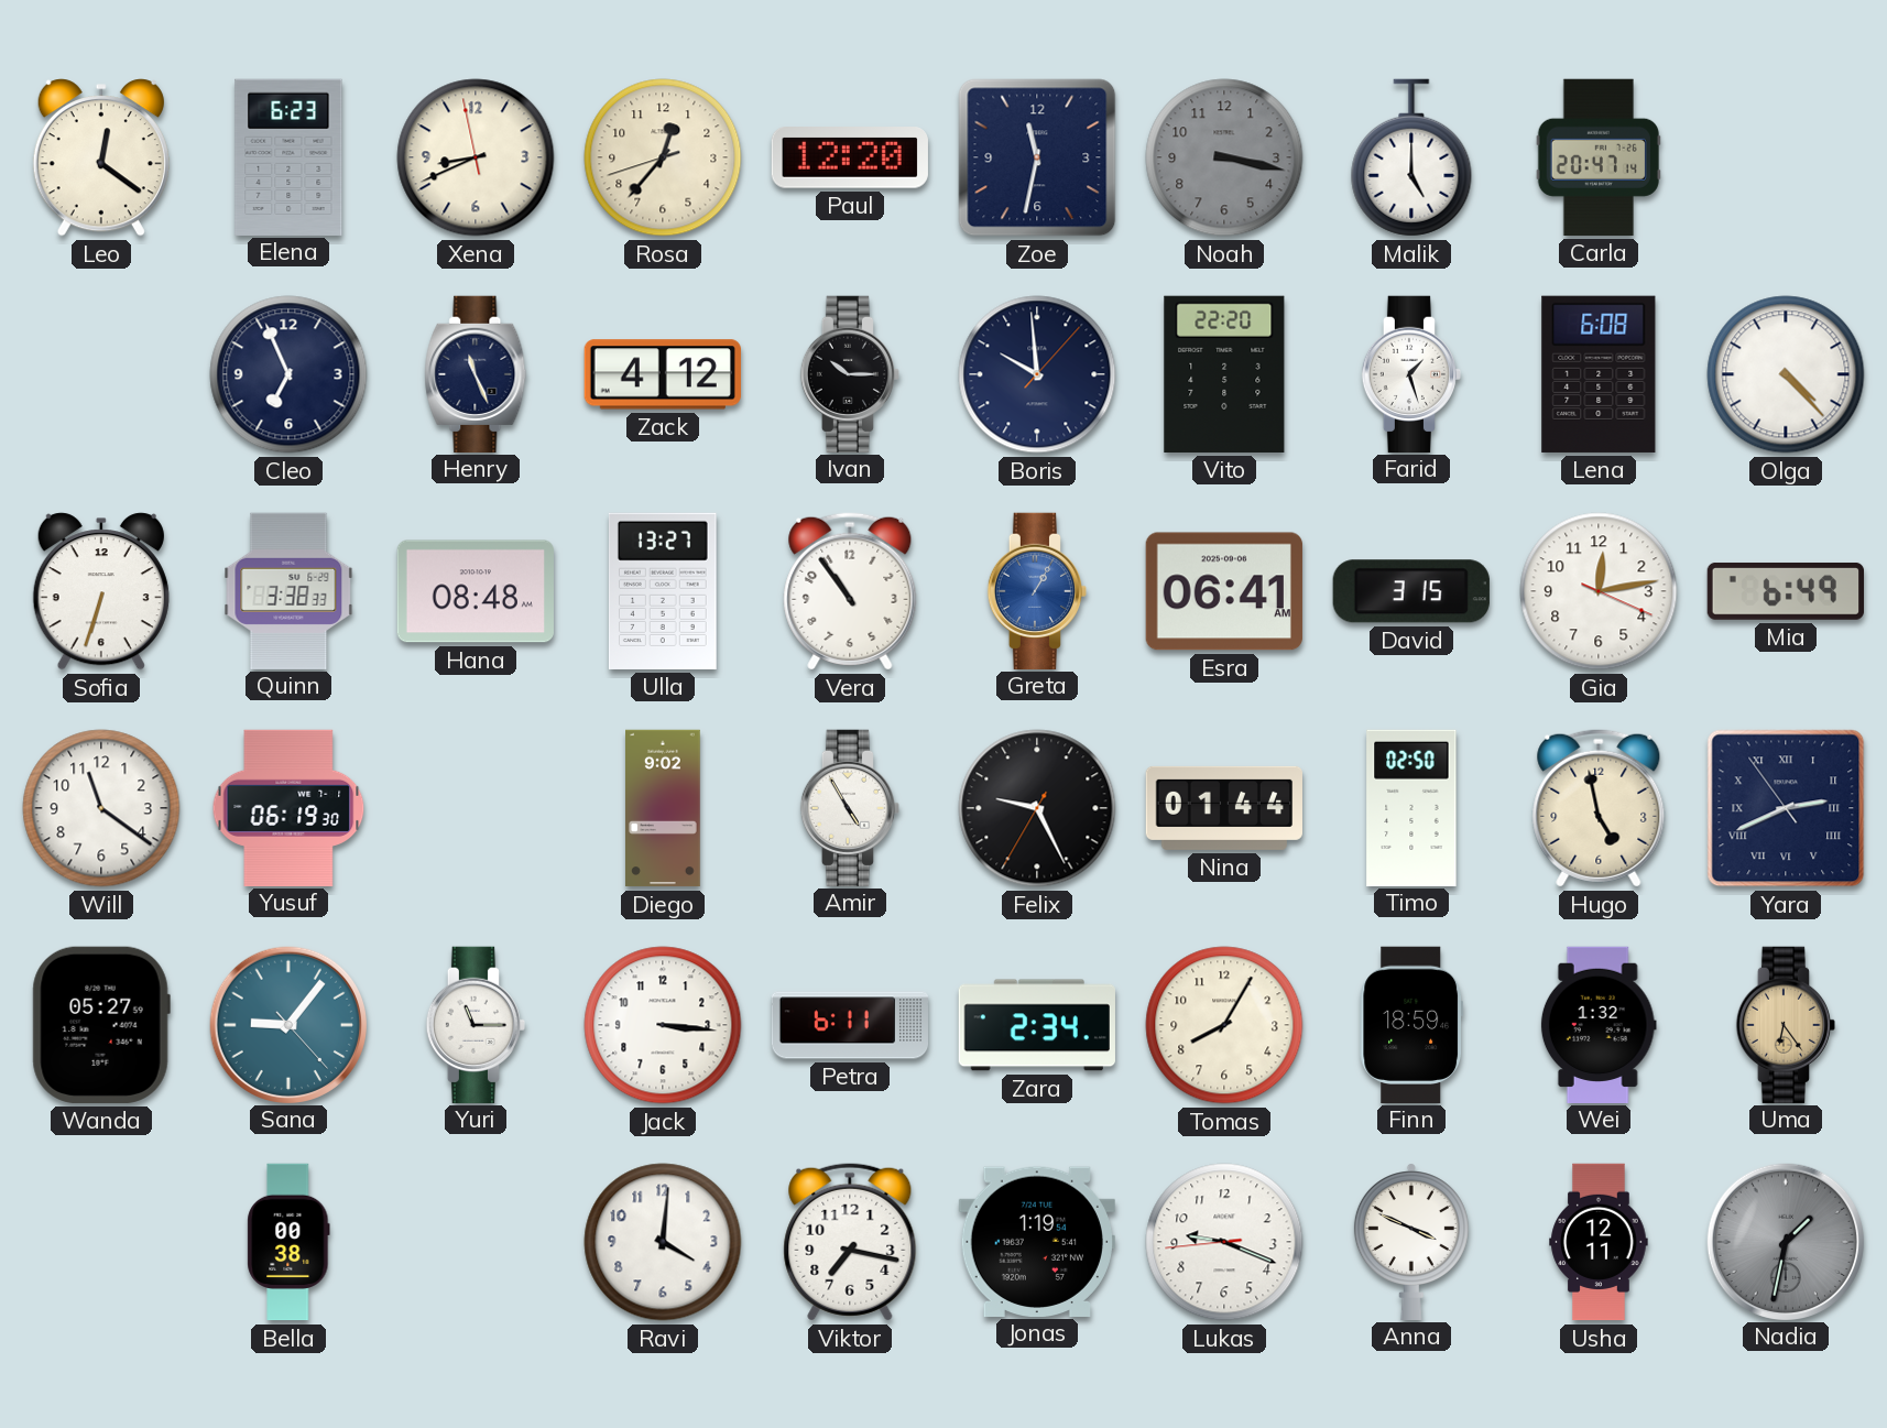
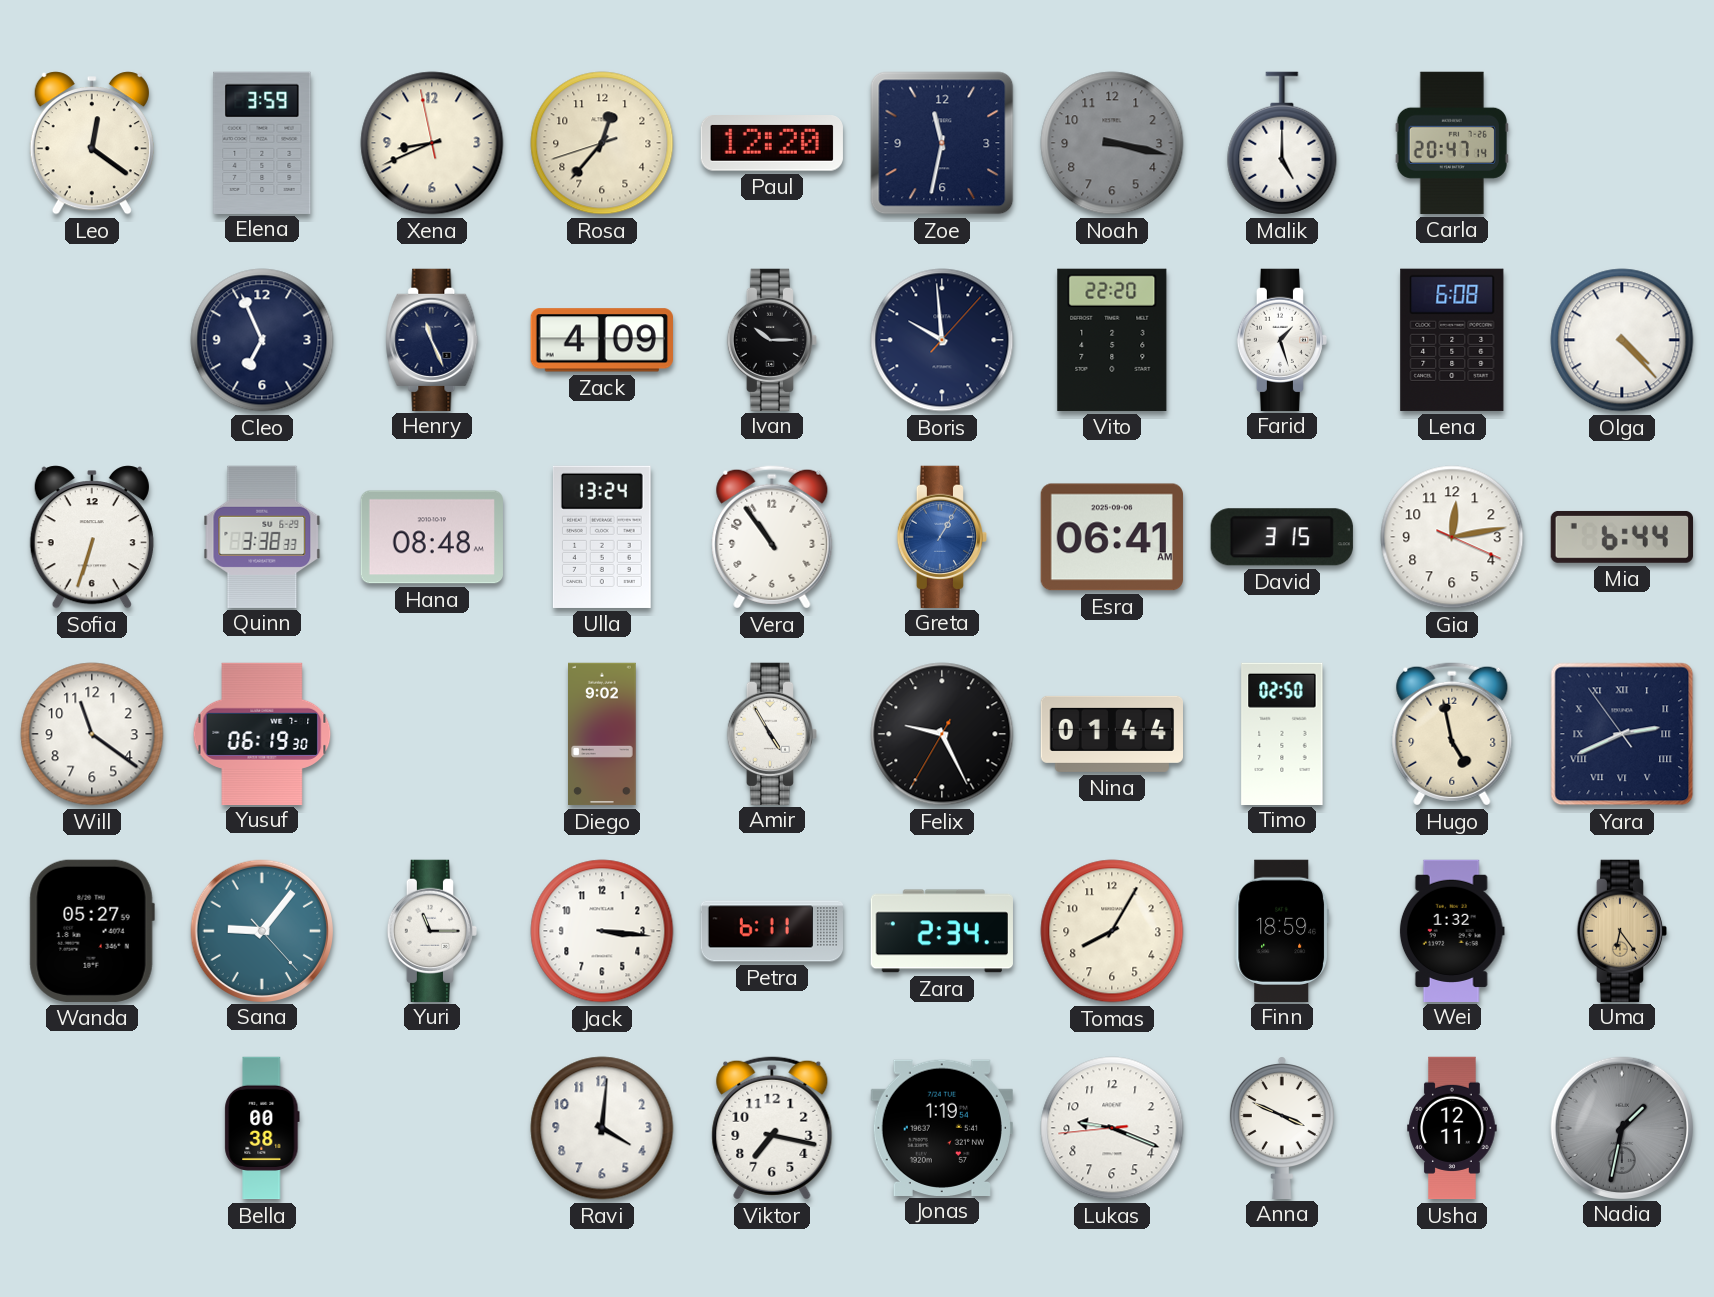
Elena: 6:23 -> 3:59
Zack: 4:12 -> 4:09
Ulla: 13:27 -> 13:24
Mia: 6:49 -> 6:44
